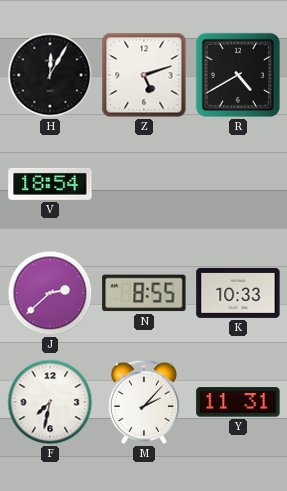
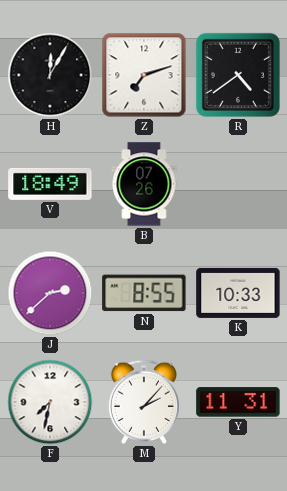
Z: 5:12 -> 7:12
R: 4:40 -> 4:39
V: 18:54 -> 18:49
B: none -> 07:26
